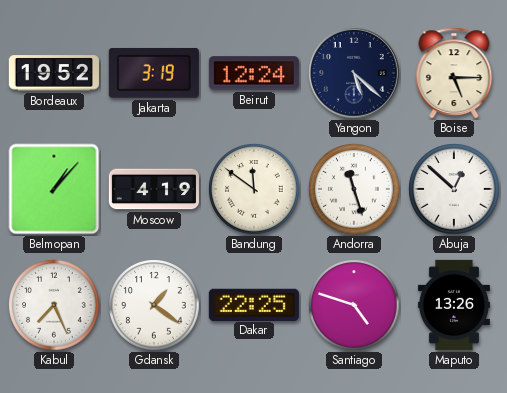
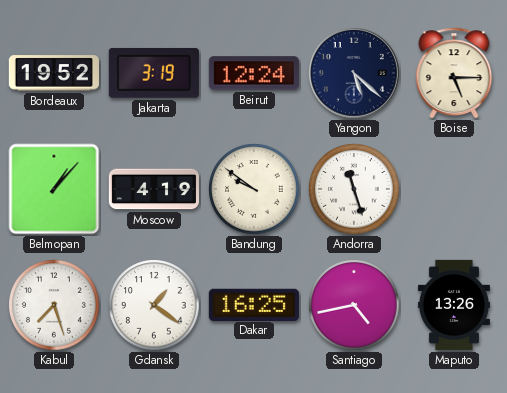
Bandung: 11:51 -> 9:51
Abuja: 12:52 -> none
Kabul: 7:26 -> 7:27
Dakar: 22:25 -> 16:25
Santiago: 4:48 -> 4:43
